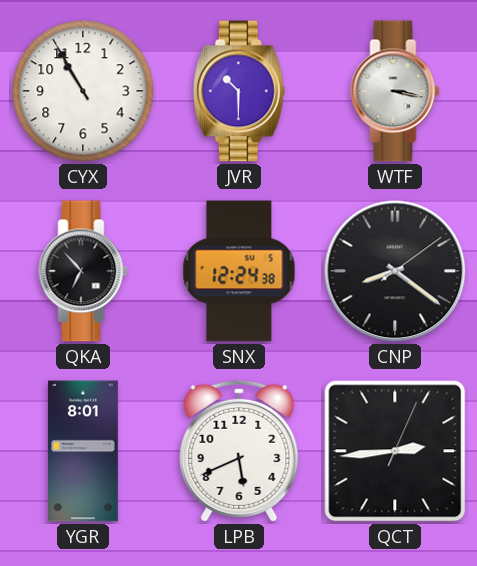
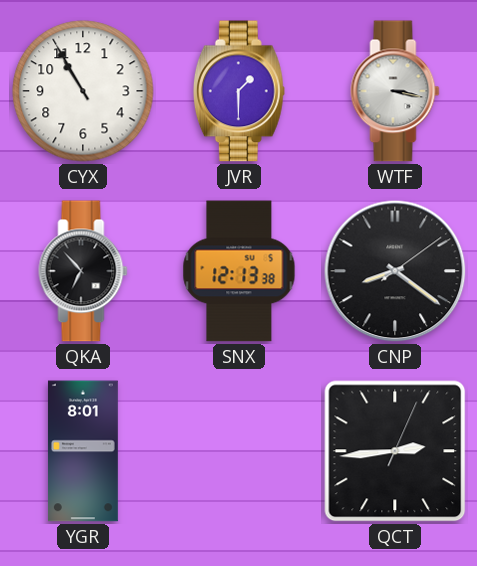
JVR: 10:30 -> 1:30
SNX: 12:24 -> 12:13
LPB: 5:41 -> none
